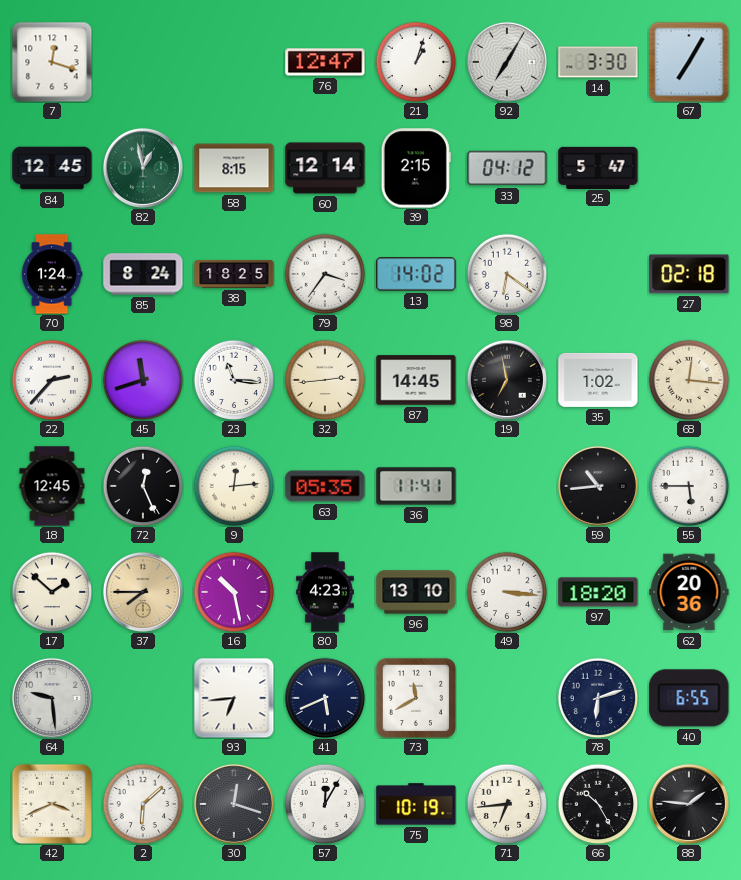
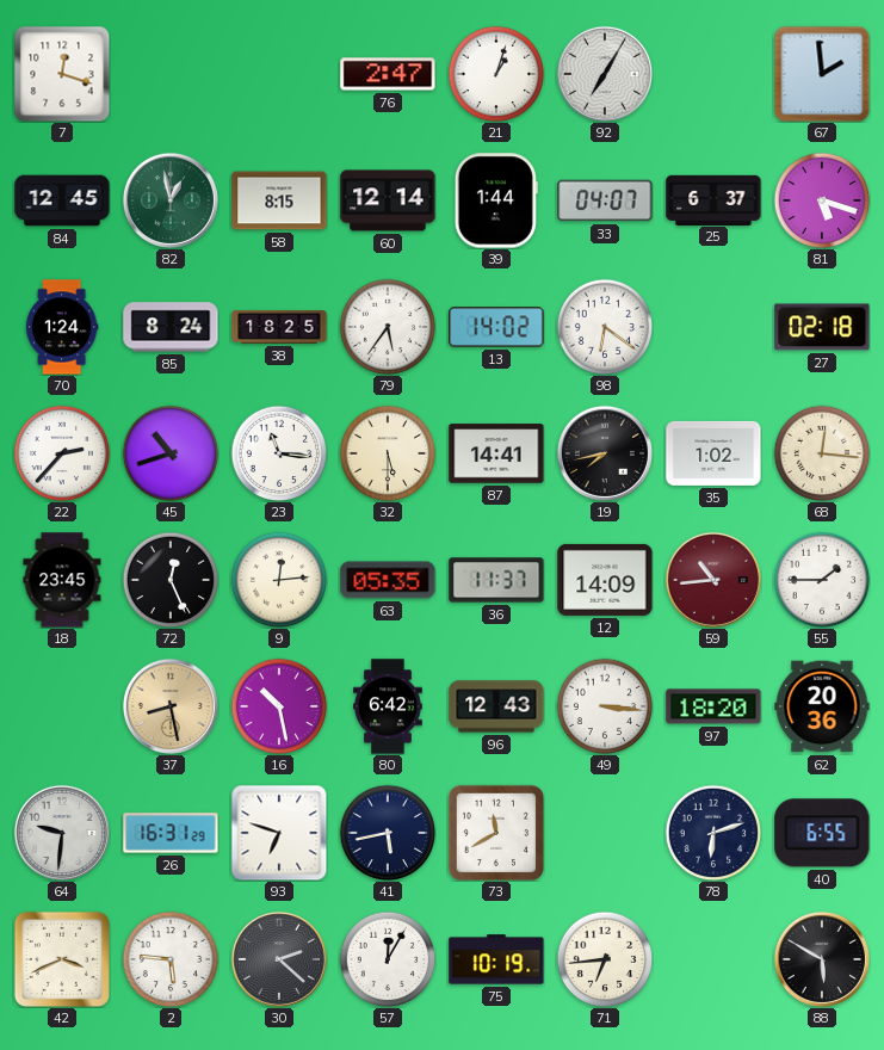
76: 12:47 -> 2:47
14: 3:30 -> none
67: 7:05 -> 1:59
39: 2:15 -> 1:44
33: 04:12 -> 04:07
25: 5:47 -> 6:37
81: none -> 5:18
79: 3:36 -> 5:36
45: 11:42 -> 10:42
32: 2:44 -> 5:30
87: 14:45 -> 14:41
19: 6:58 -> 7:43
18: 12:45 -> 23:45
36: 11:41 -> 11:37
12: none -> 14:09
59 dial: black -> burgundy
55: 5:45 -> 1:45
17: 1:52 -> none
37: 7:45 -> 8:28
80: 4:23 -> 6:42
96: 13:10 -> 12:43
64: 9:29 -> 9:31
26: none -> 16:31
93: 6:44 -> 6:48
41: 5:41 -> 5:43
2: 6:08 -> 5:46
30: 12:18 -> 2:22
66: 10:25 -> none
88: 1:46 -> 5:50
